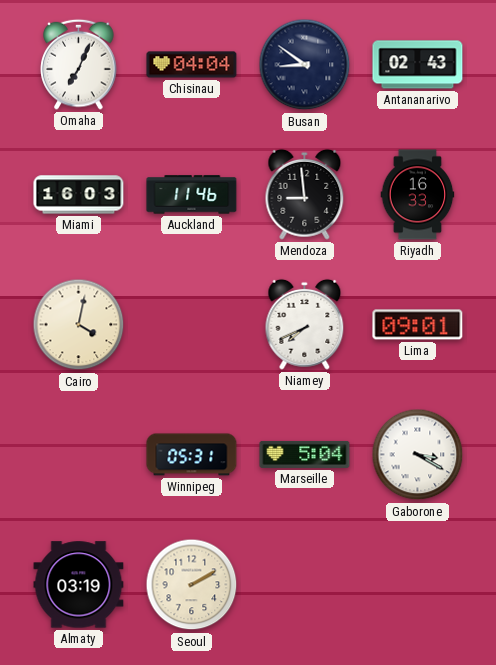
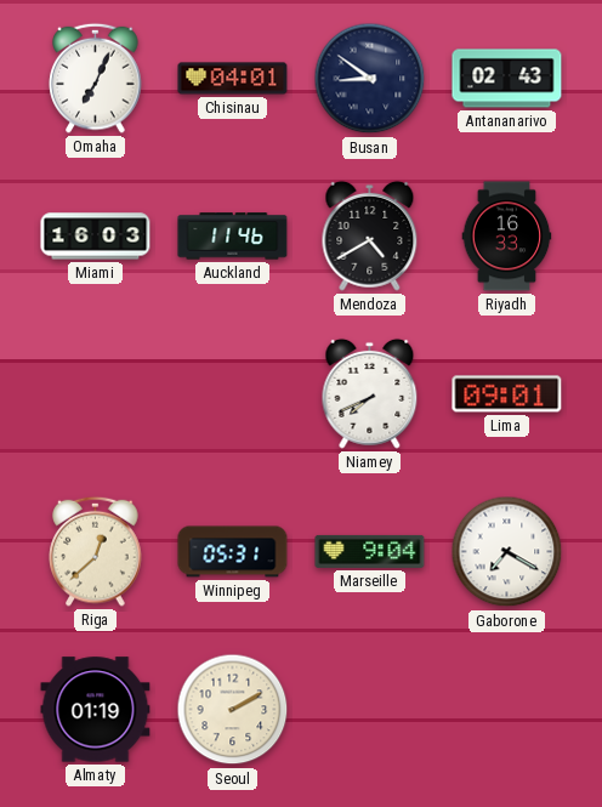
Chisinau: 04:04 -> 04:01
Mendoza: 8:59 -> 4:40
Cairo: 4:02 -> none
Riga: none -> 12:38
Marseille: 5:04 -> 9:04
Gaborone: 3:20 -> 7:20
Almaty: 03:19 -> 01:19
